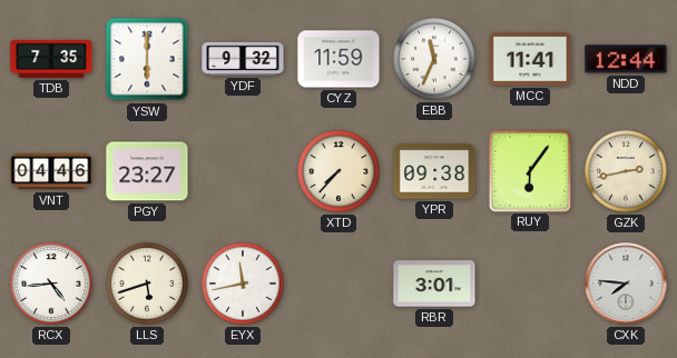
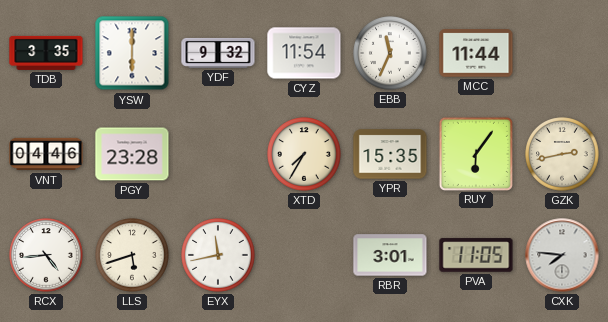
TDB: 7:35 -> 3:35
CYZ: 11:59 -> 11:54
MCC: 11:41 -> 11:44
NDD: 12:44 -> none
PGY: 23:27 -> 23:28
XTD: 7:37 -> 7:35
YPR: 09:38 -> 15:35
PVA: none -> 11:05
